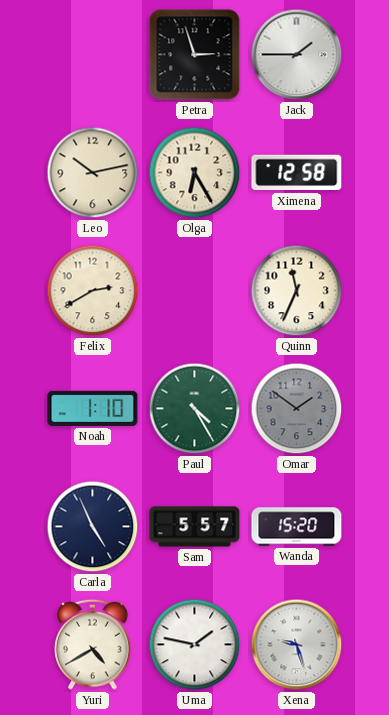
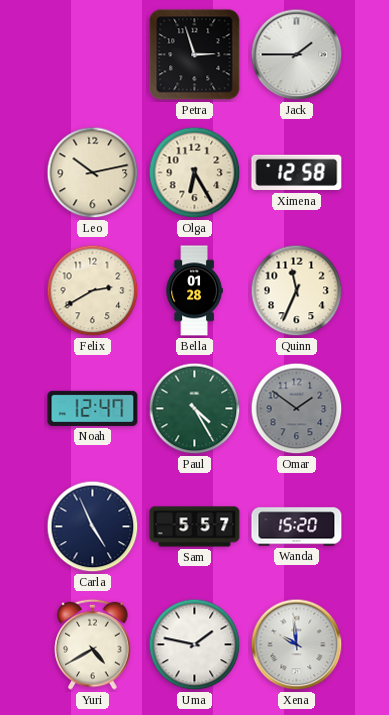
Bella: none -> 01:28
Noah: 1:10 -> 12:47
Xena: 9:27 -> 9:59
